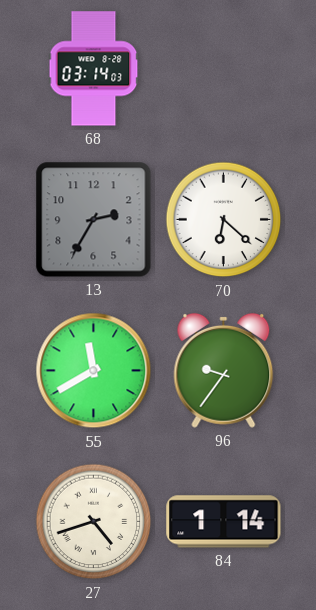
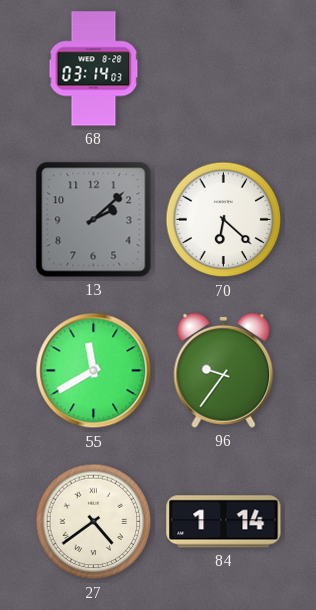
13: 2:35 -> 2:08
27: 4:42 -> 4:39
